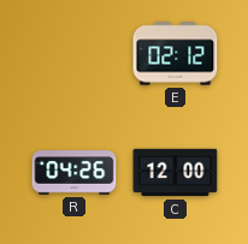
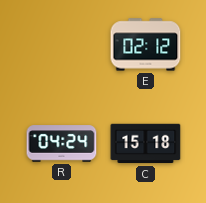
R: 04:26 -> 04:24
C: 12:00 -> 15:18
